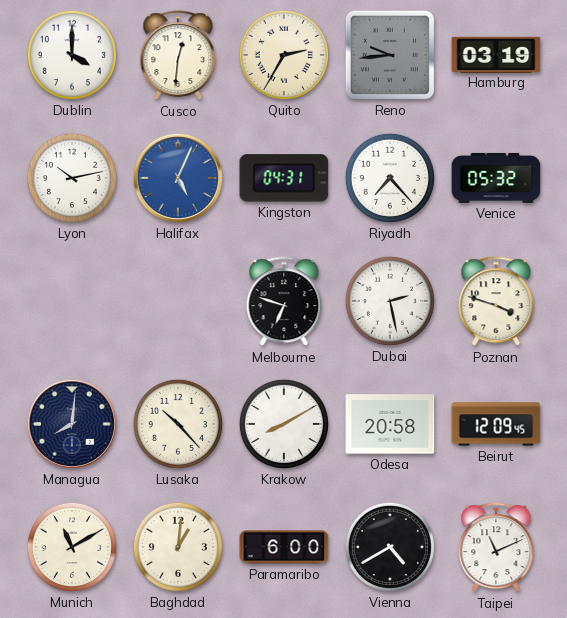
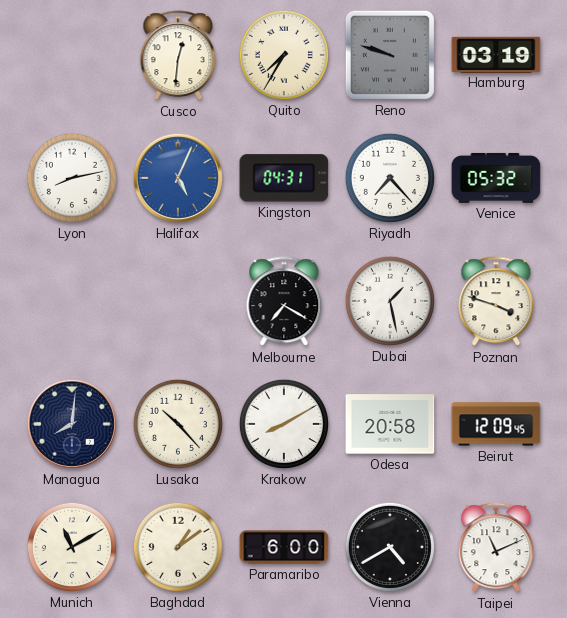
Dublin: 4:00 -> none
Quito: 2:35 -> 7:35
Reno: 9:44 -> 9:48
Lyon: 10:13 -> 8:13
Melbourne: 6:48 -> 7:20
Dubai: 2:28 -> 1:28
Baghdad: 1:01 -> 1:09
